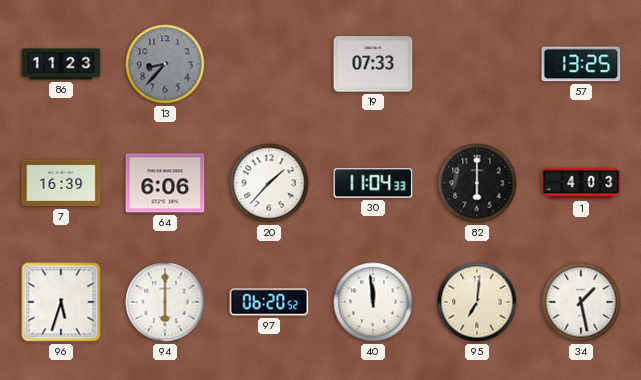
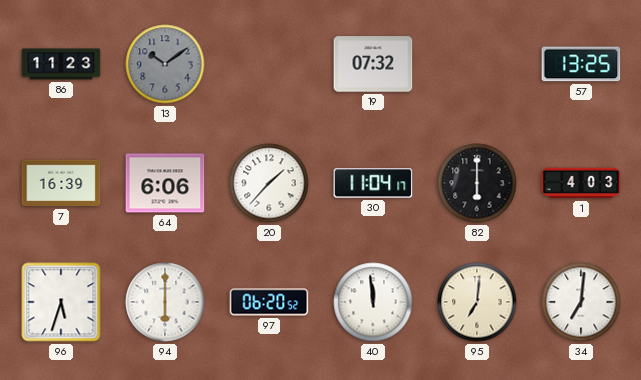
13: 8:37 -> 10:09
19: 07:33 -> 07:32
30: 11:04:33 -> 11:04:17
34: 1:28 -> 7:01
